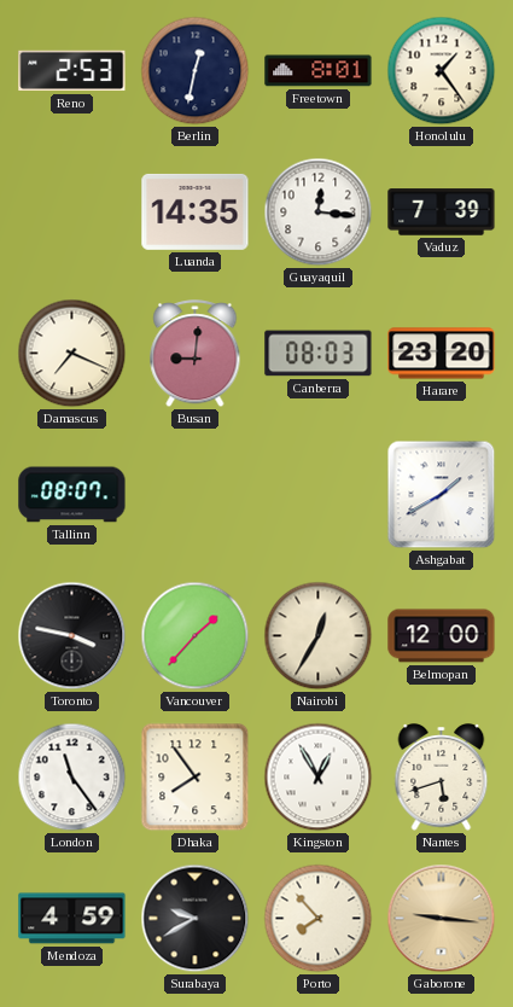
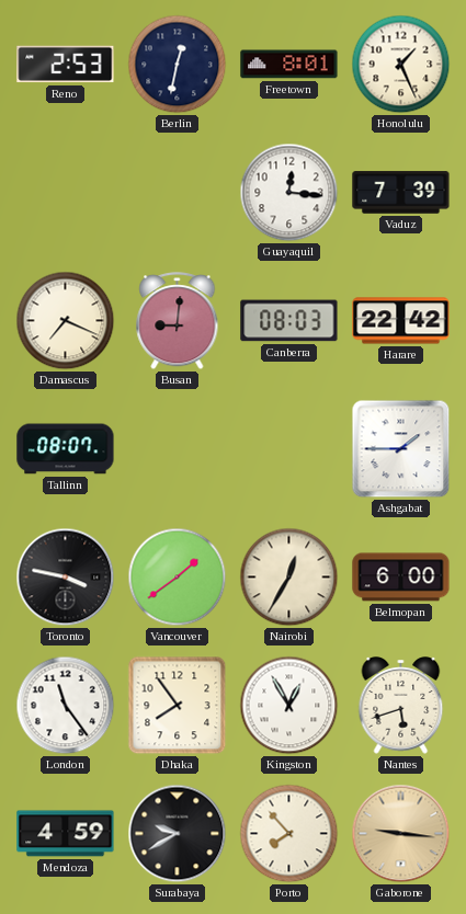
Honolulu: 1:24 -> 1:26
Luanda: 14:35 -> none
Harare: 23:20 -> 22:42
Ashgabat: 1:40 -> 1:45
Vancouver: 1:37 -> 1:39
Belmopan: 12:00 -> 6:00
